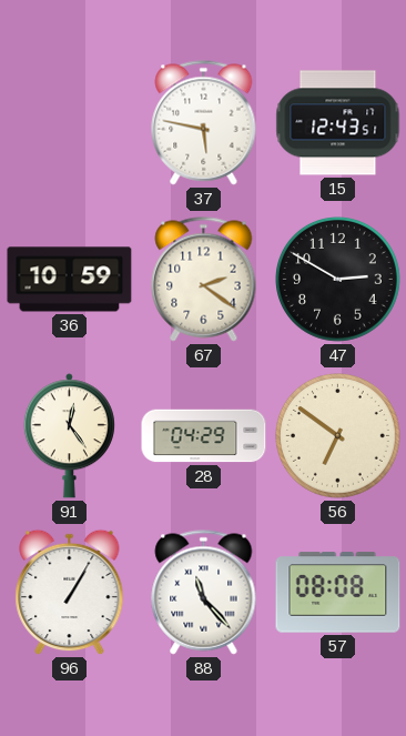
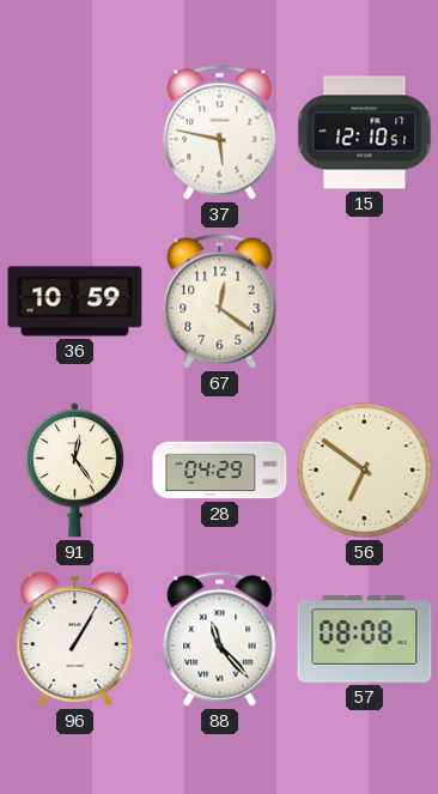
15: 12:43 -> 12:10
67: 2:21 -> 12:21
47: 2:50 -> none
